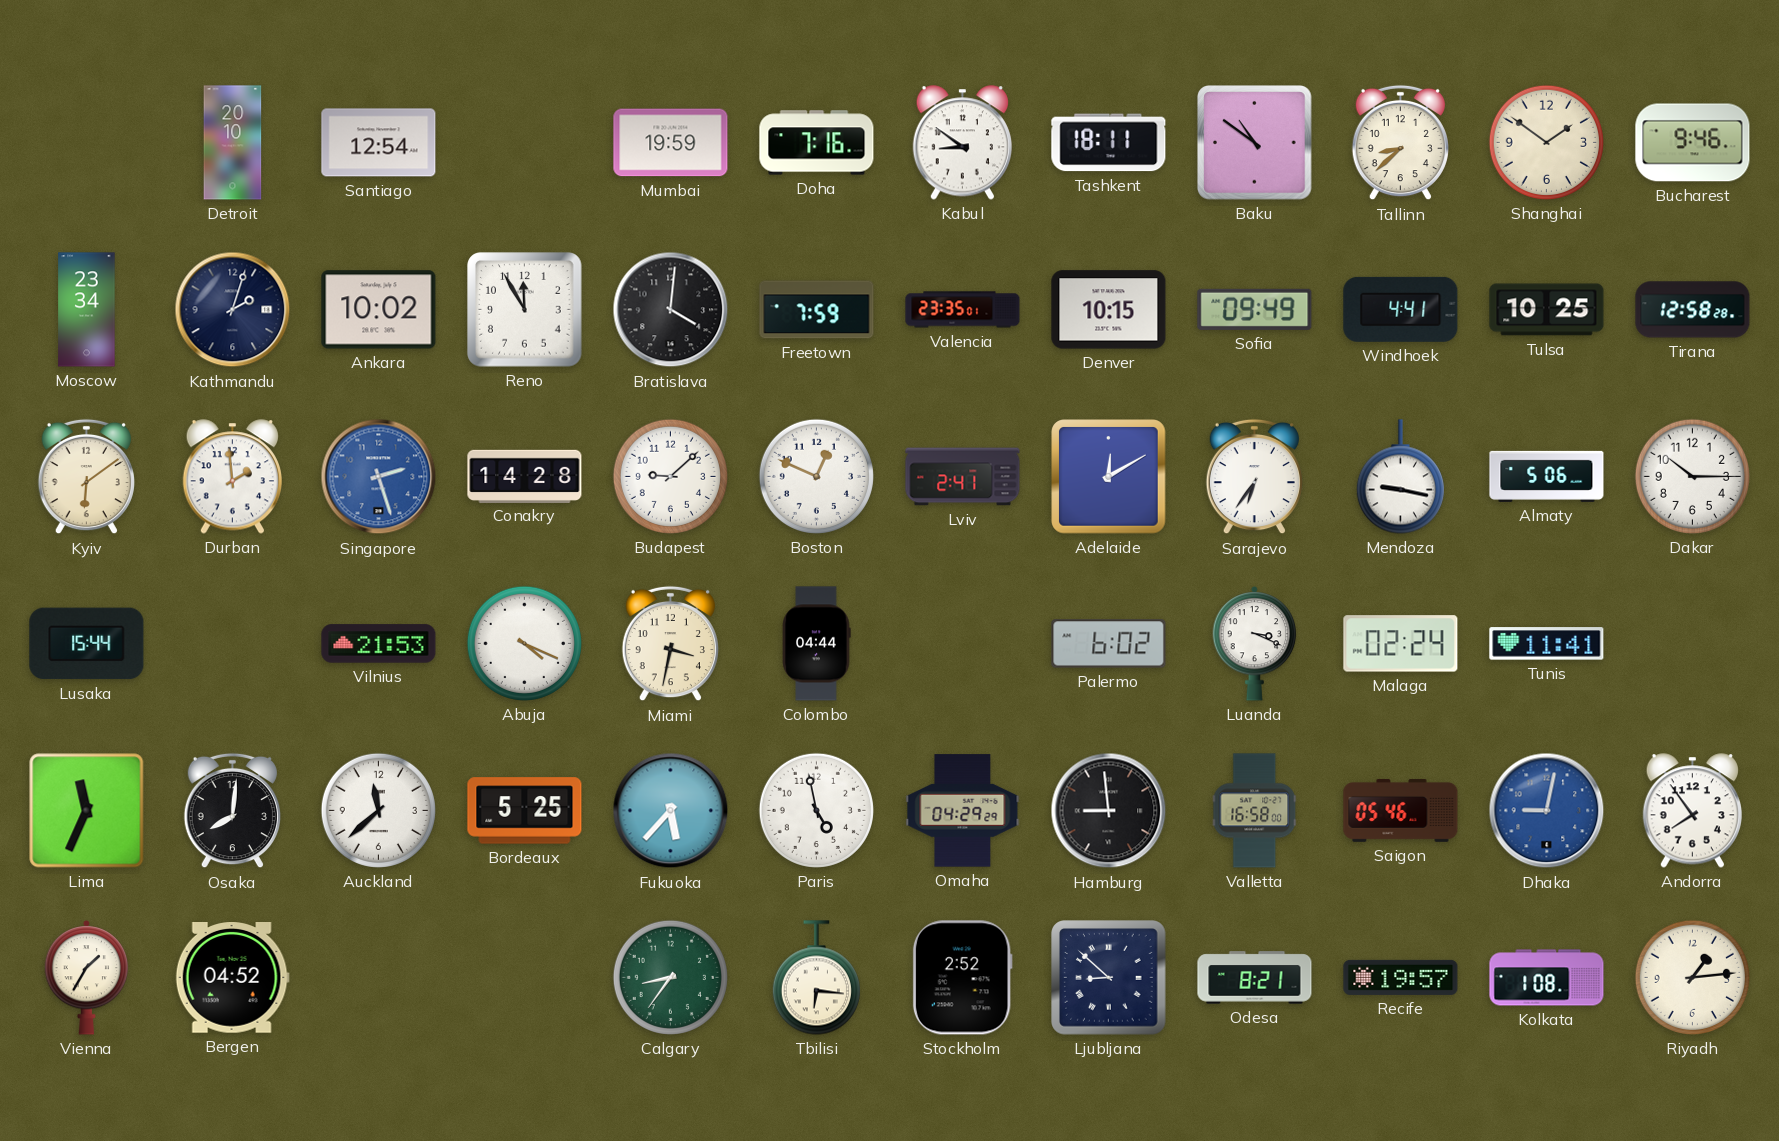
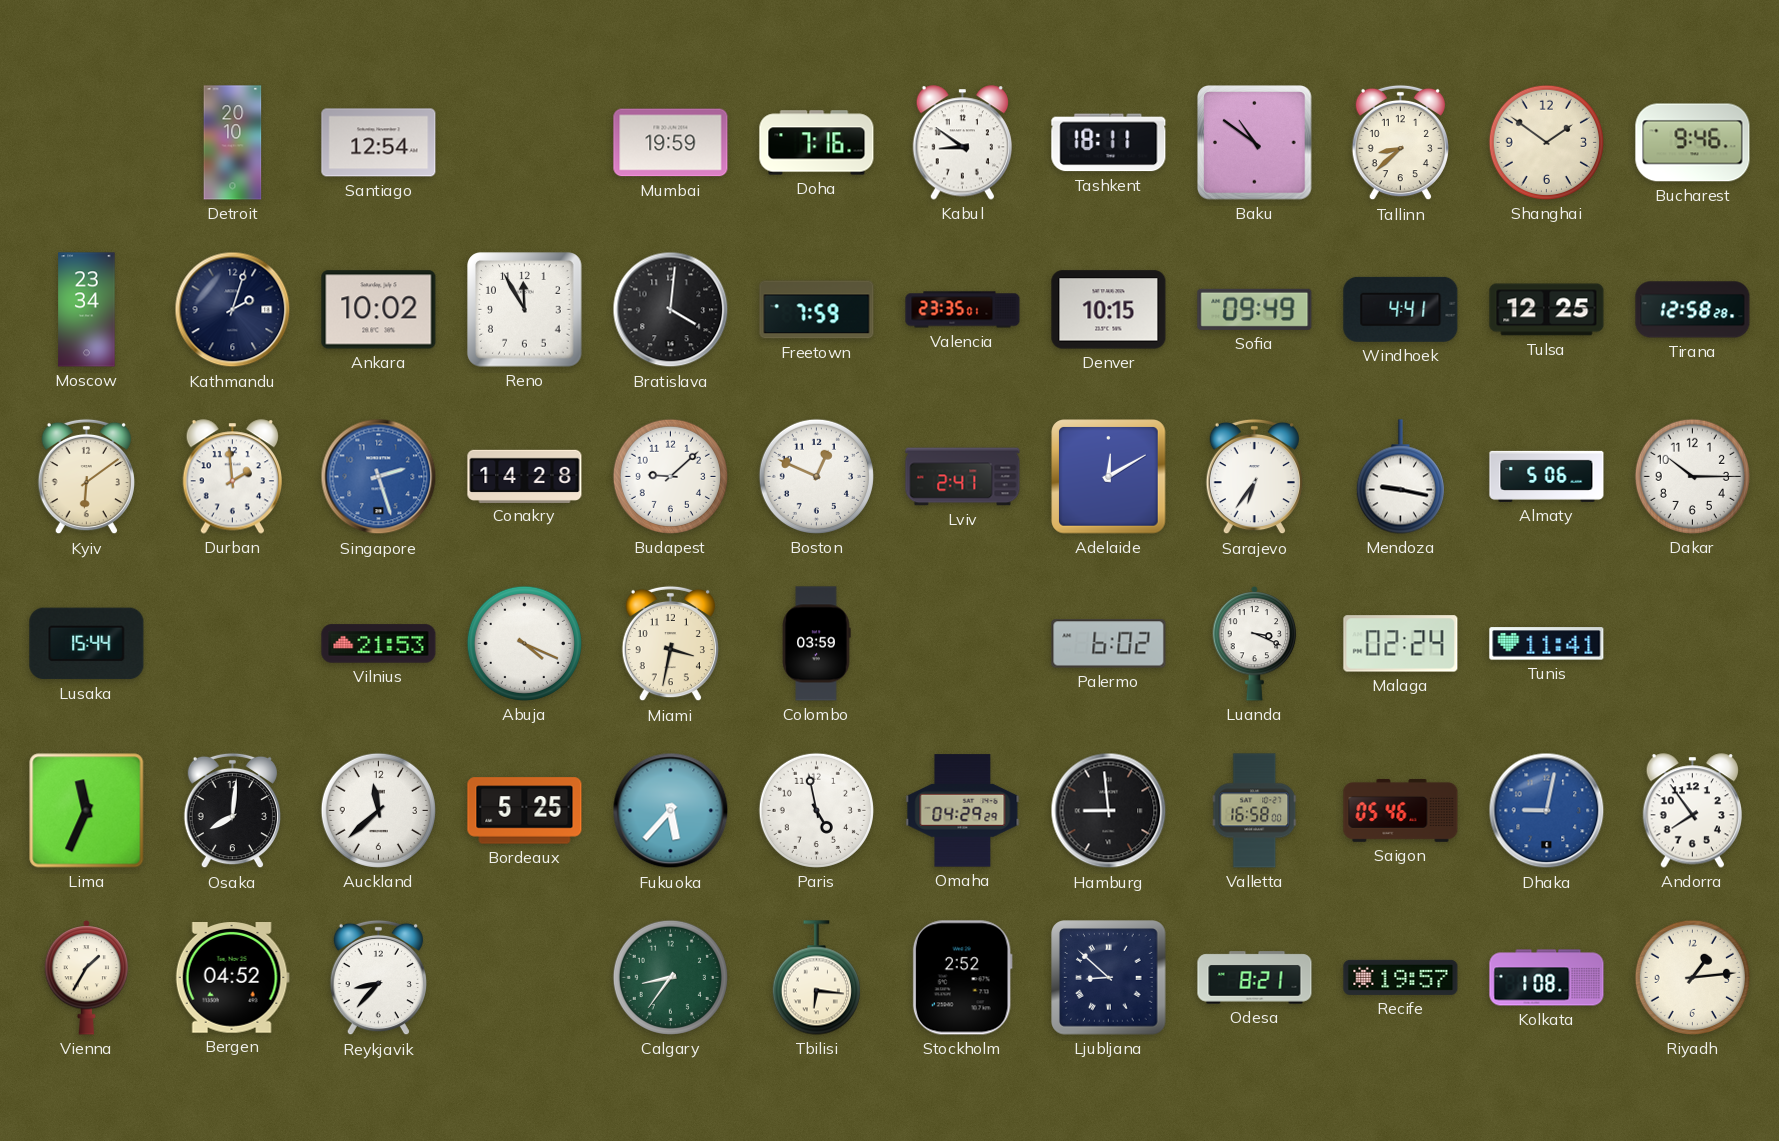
Tulsa: 10:25 -> 12:25
Colombo: 04:44 -> 03:59
Reykjavik: none -> 8:37
